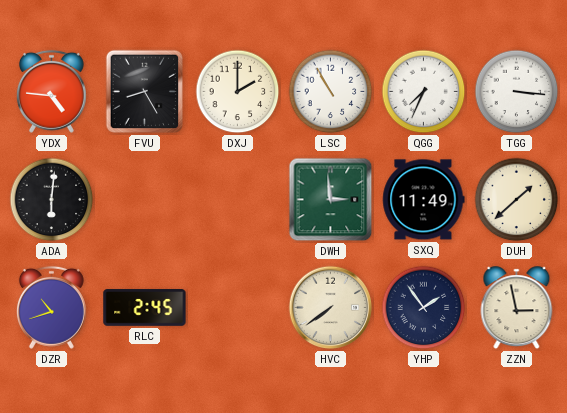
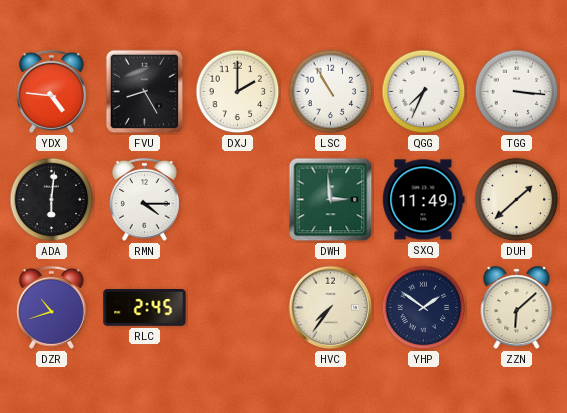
RMN: none -> 4:15
HVC: 7:39 -> 7:36
YHP: 1:54 -> 1:51
ZZN: 2:58 -> 6:08
